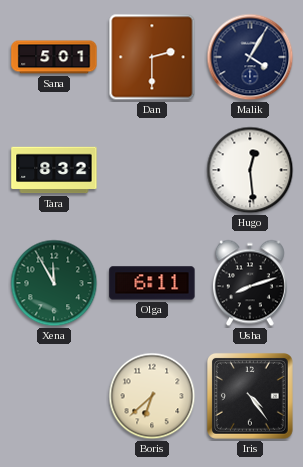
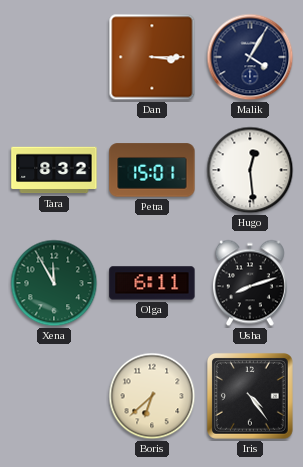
Sana: 5:01 -> none
Dan: 2:30 -> 3:15
Petra: none -> 15:01
